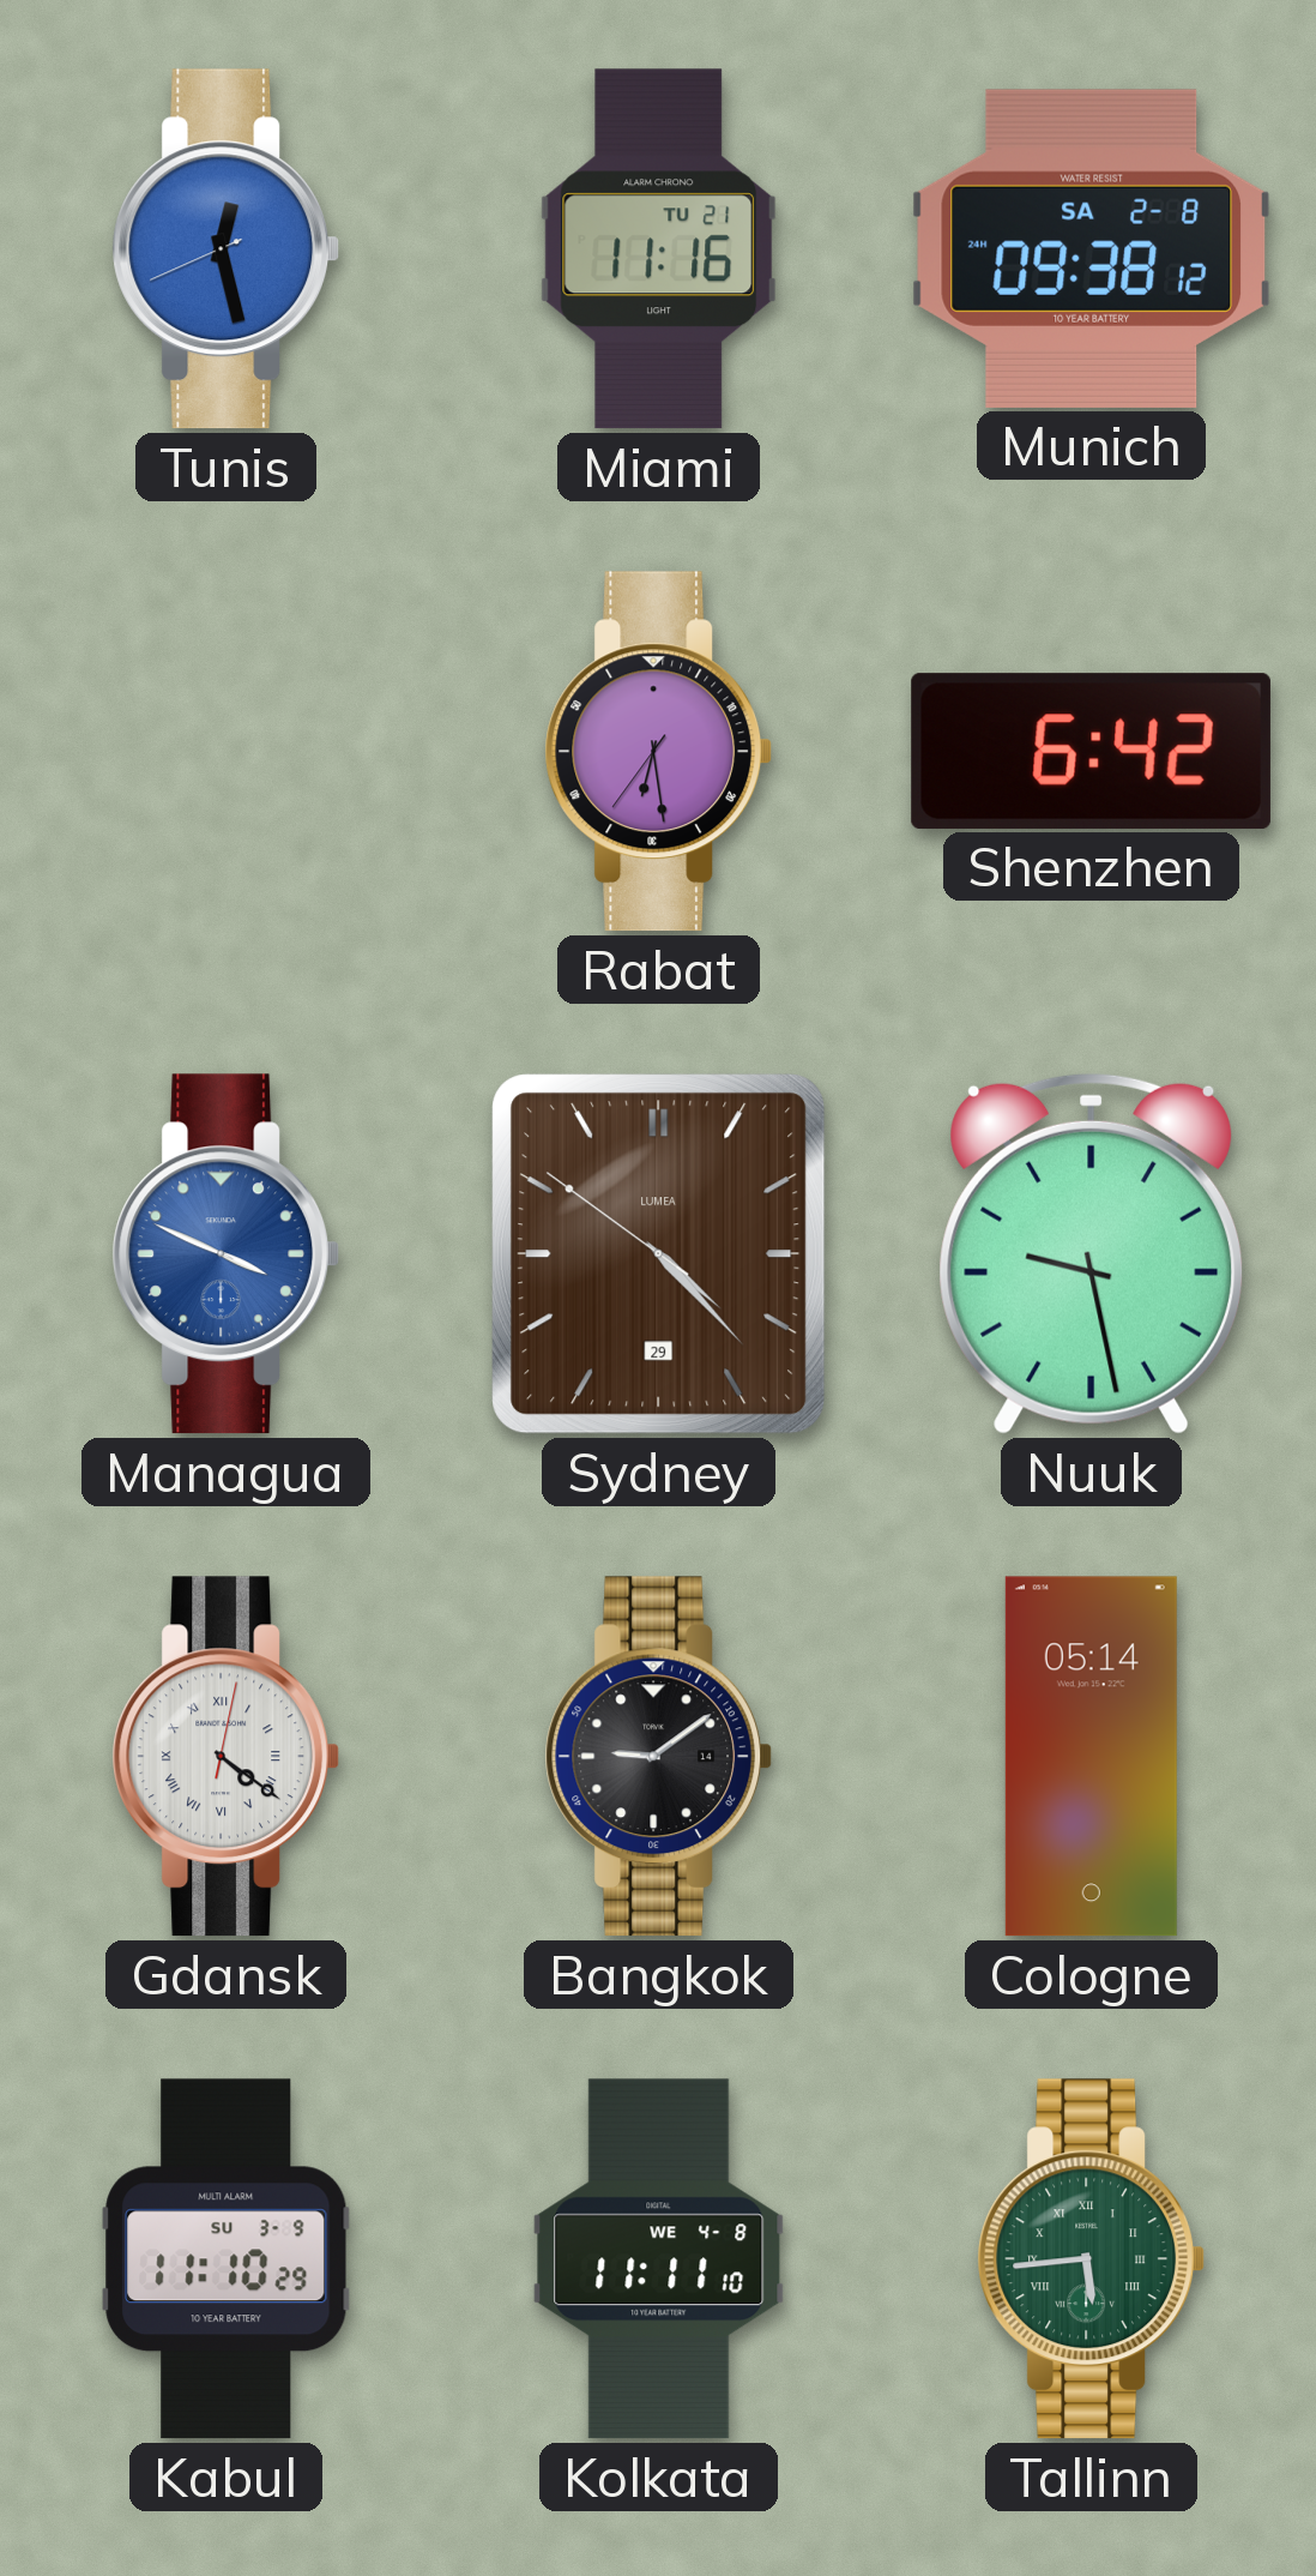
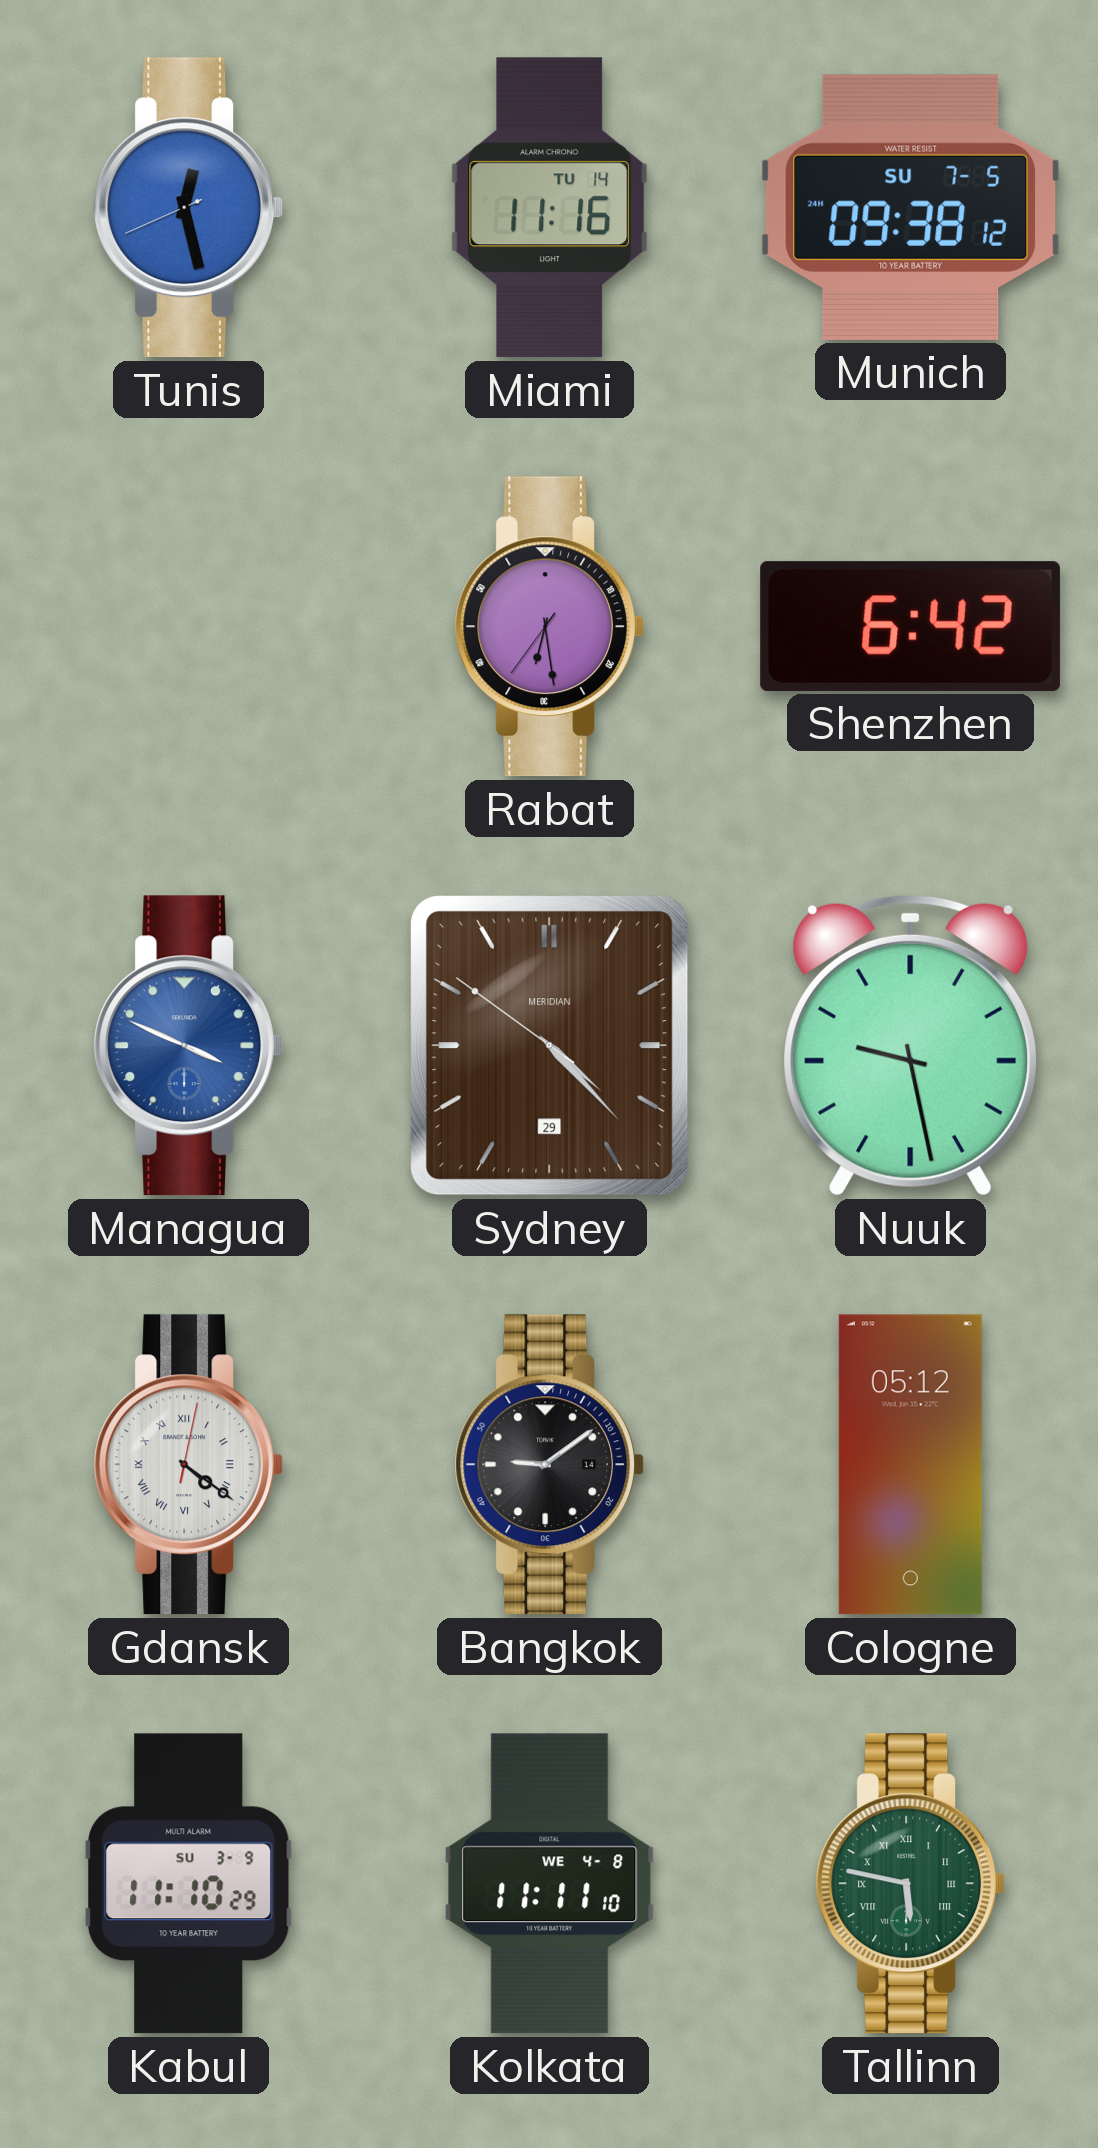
Miami date: TU 21 -> TU 14
Munich date: SA 2-8 -> SU 7-5
Sydney brand: LUMEA -> MERIDIAN
Cologne: 05:14 -> 05:12
Tallinn: 5:44 -> 5:47
